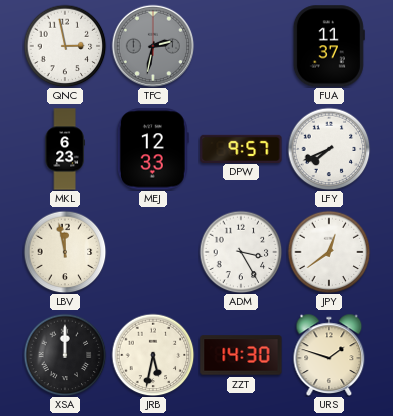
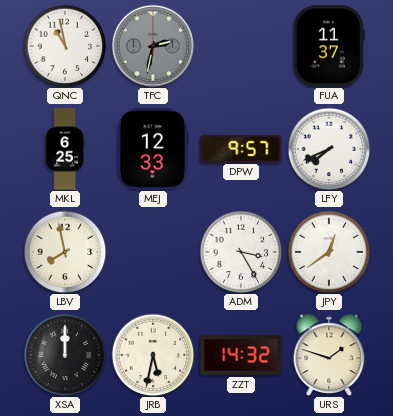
QNC: 2:58 -> 10:58
MKL: 6:23 -> 6:25
LBV: 11:58 -> 7:58
ZZT: 14:30 -> 14:32
